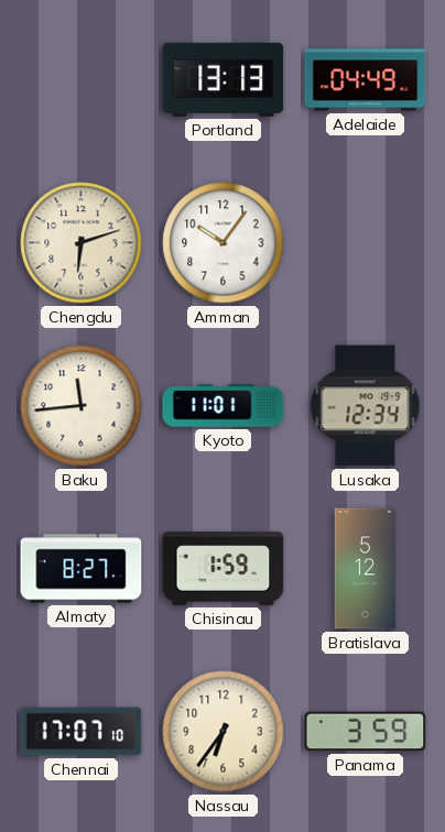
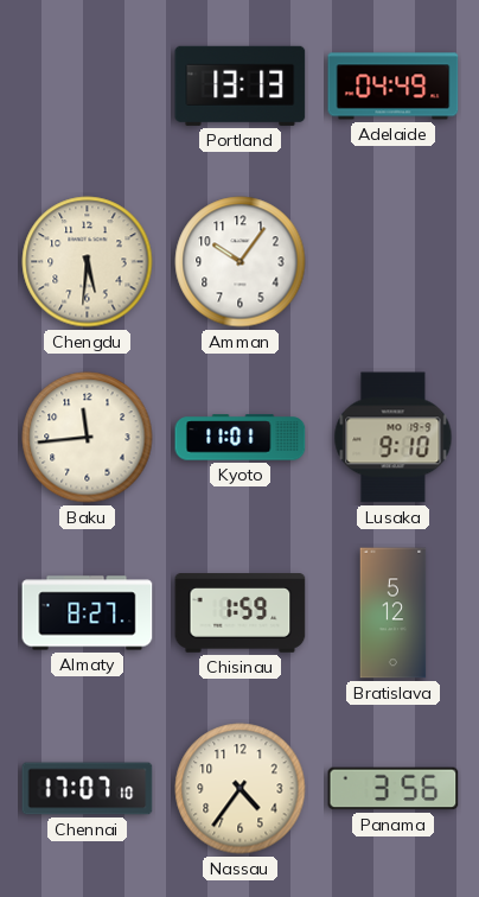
Chengdu: 6:12 -> 5:31
Lusaka: 12:34 -> 9:10
Nassau: 6:36 -> 4:36
Panama: 3:59 -> 3:56
